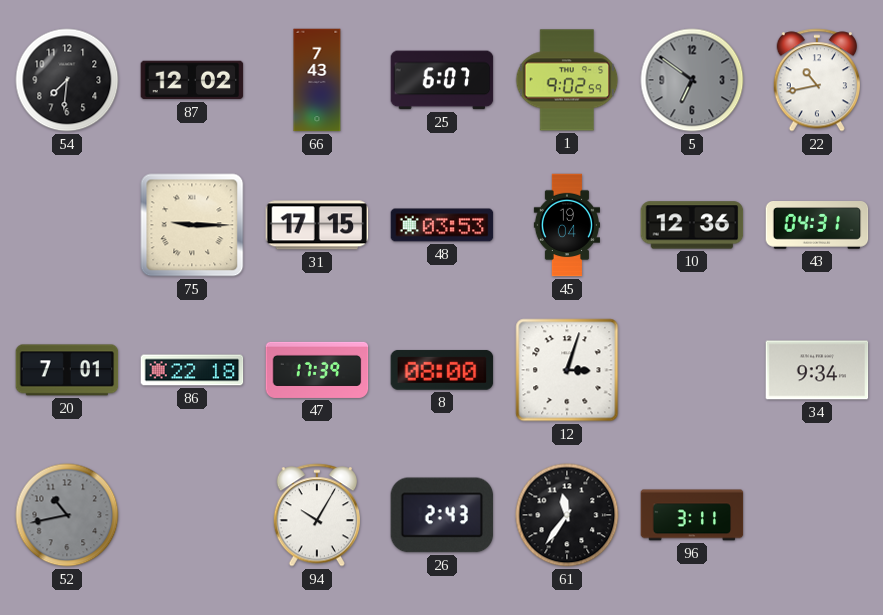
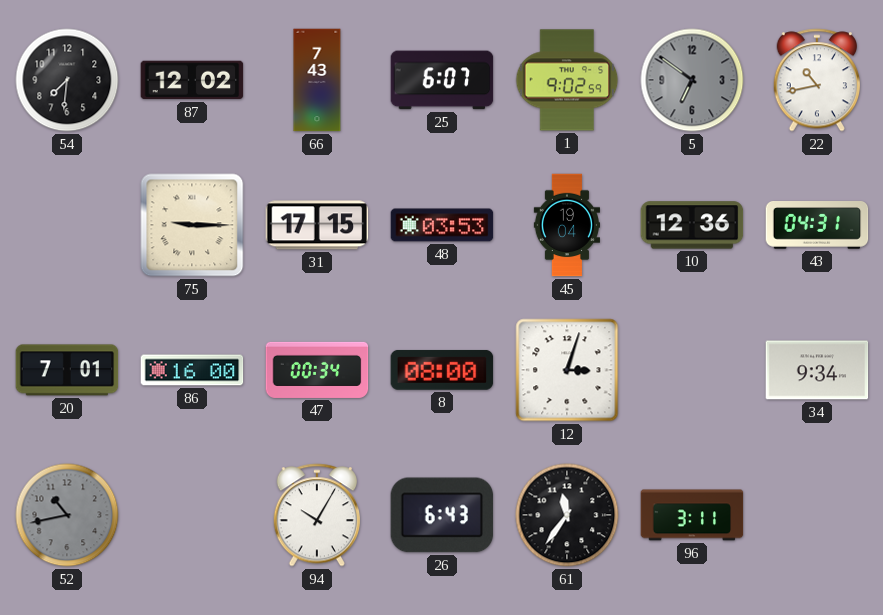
86: 22:18 -> 16:00
47: 17:39 -> 00:34
26: 2:43 -> 6:43
